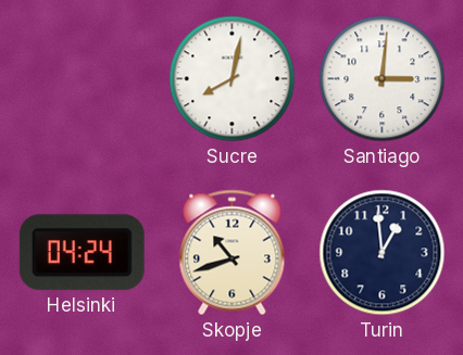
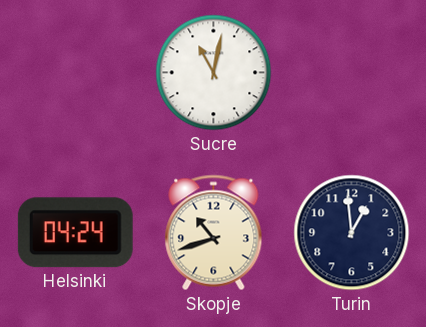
Sucre: 8:02 -> 11:02
Santiago: 3:01 -> none
